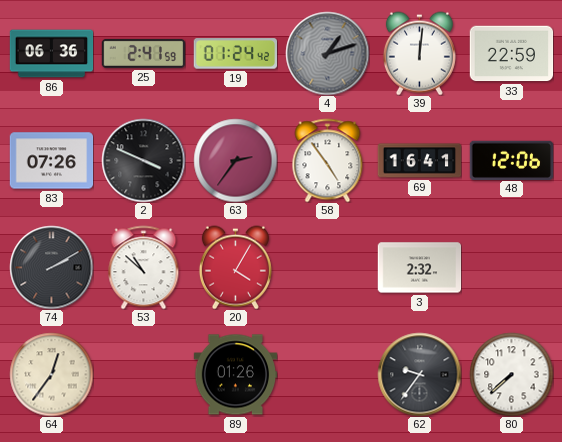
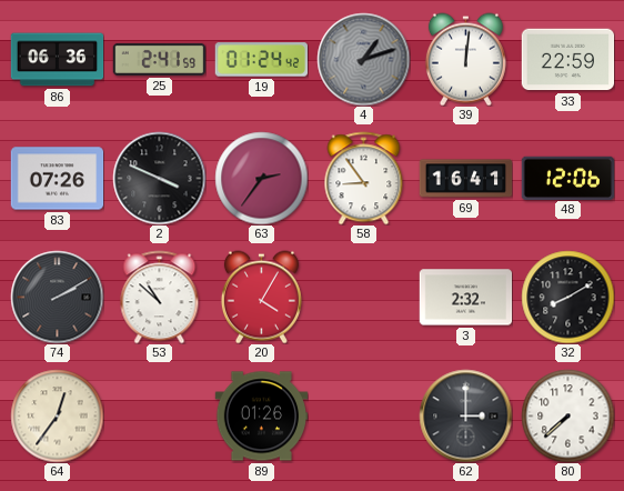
58: 4:54 -> 8:54
32: none -> 8:10
62: 9:36 -> 3:00
